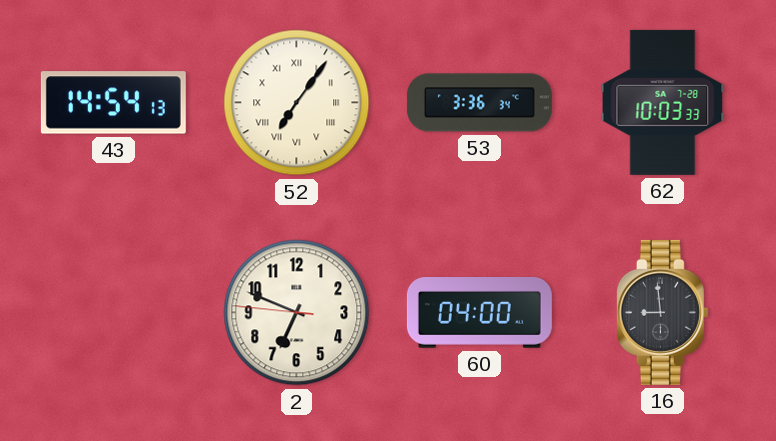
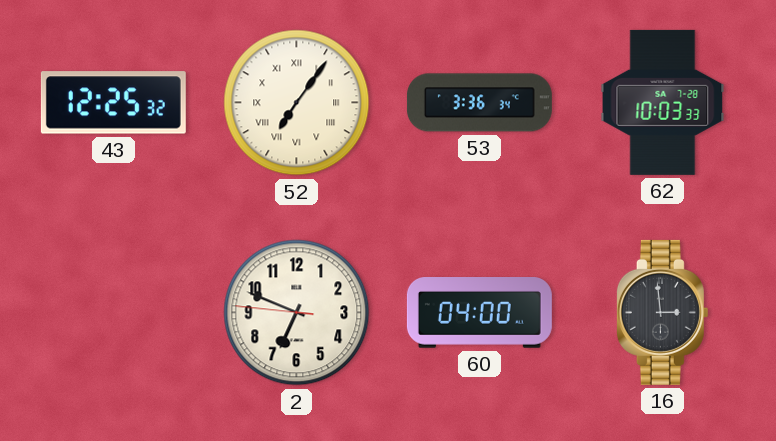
43: 14:54 -> 12:25
16: 8:59 -> 2:59
